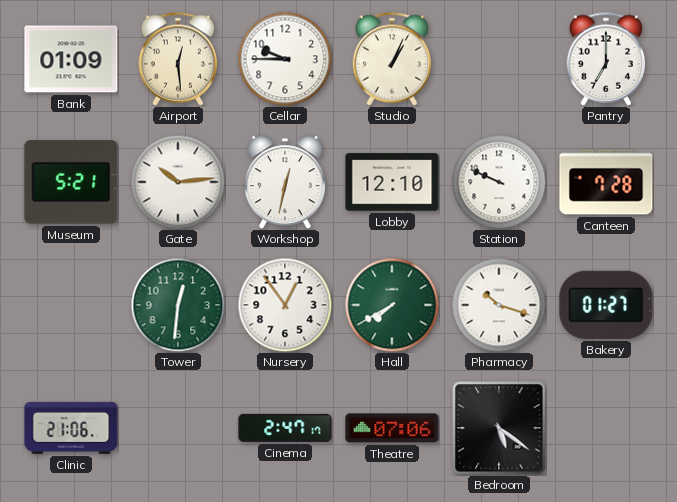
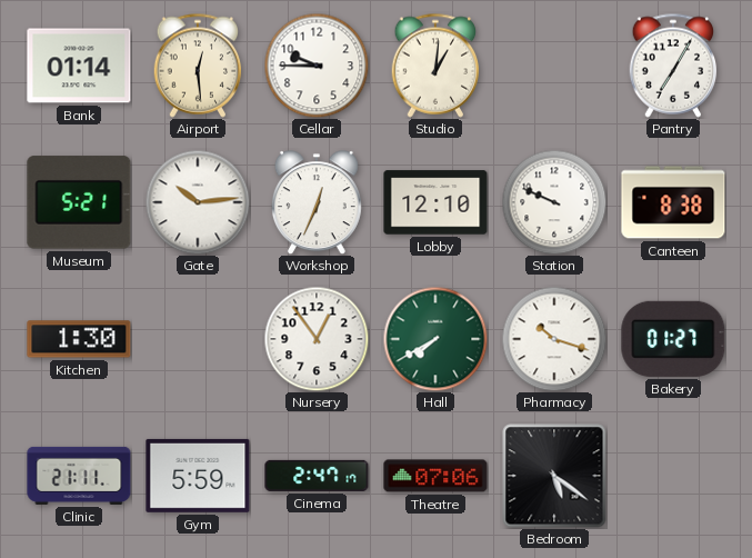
Bank: 01:09 -> 01:14
Studio: 1:04 -> 1:01
Pantry: 7:00 -> 7:05
Workshop: 12:32 -> 12:34
Canteen: 7:28 -> 8:38
Kitchen: none -> 1:30
Tower: 12:31 -> none
Clinic: 21:06 -> 21:11
Gym: none -> 5:59
